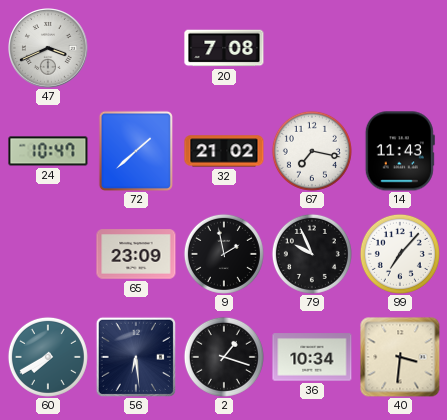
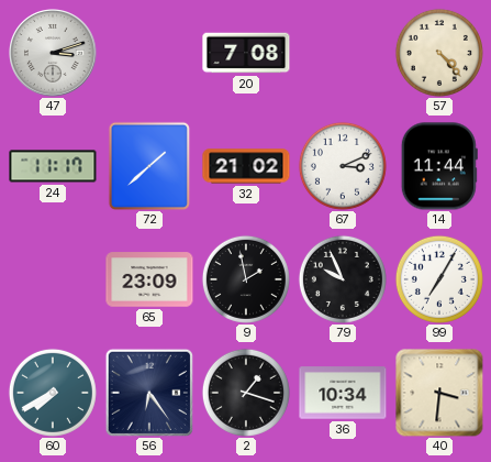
47: 3:41 -> 3:12
57: none -> 4:23
24: 10:47 -> 11:17
67: 7:17 -> 3:11
14: 11:43 -> 11:44
99: 7:07 -> 7:05
56: 6:29 -> 6:24
